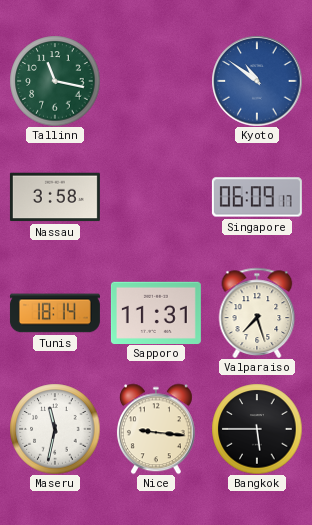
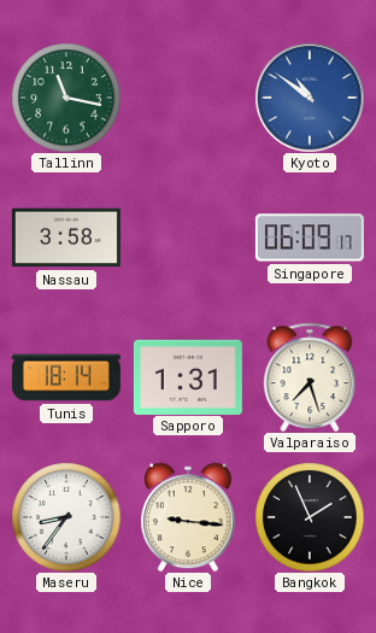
Sapporo: 11:31 -> 1:31
Maseru: 11:32 -> 8:36
Bangkok: 5:45 -> 1:56
